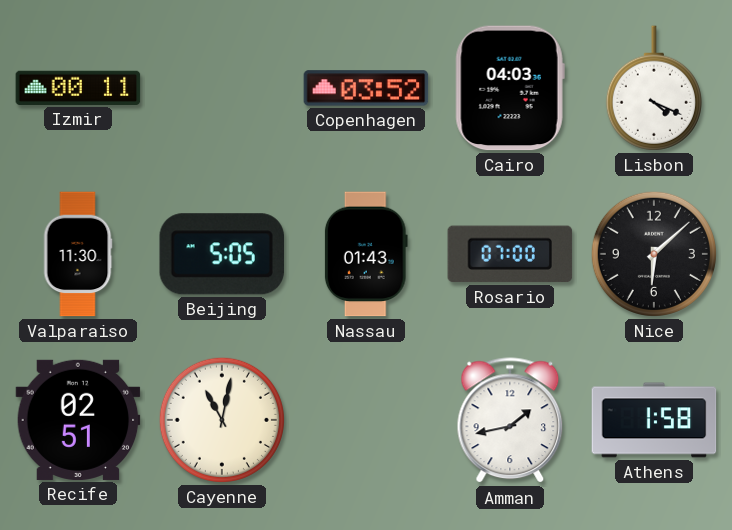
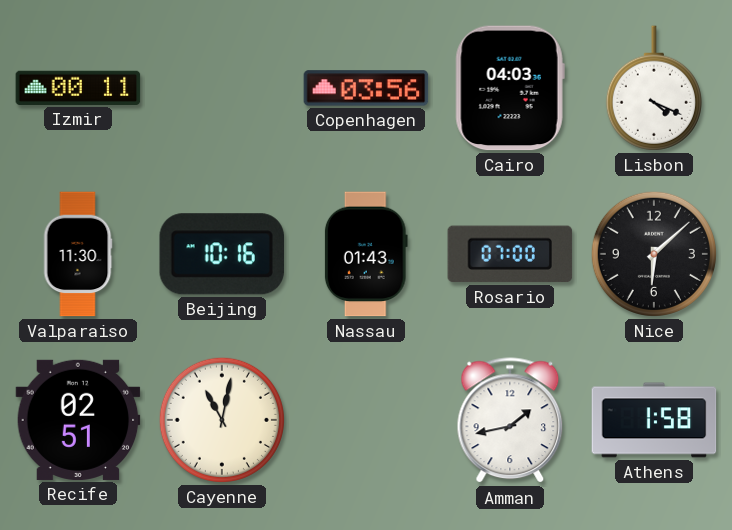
Copenhagen: 03:52 -> 03:56
Beijing: 5:05 -> 10:16
